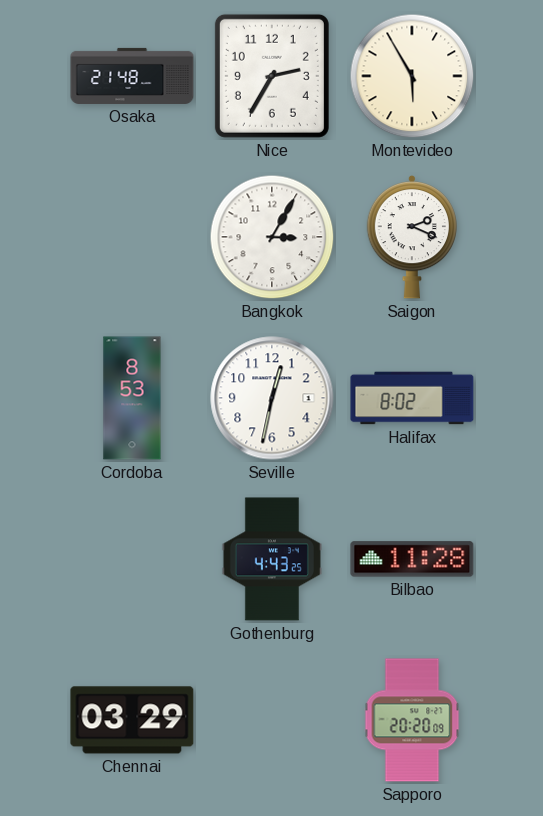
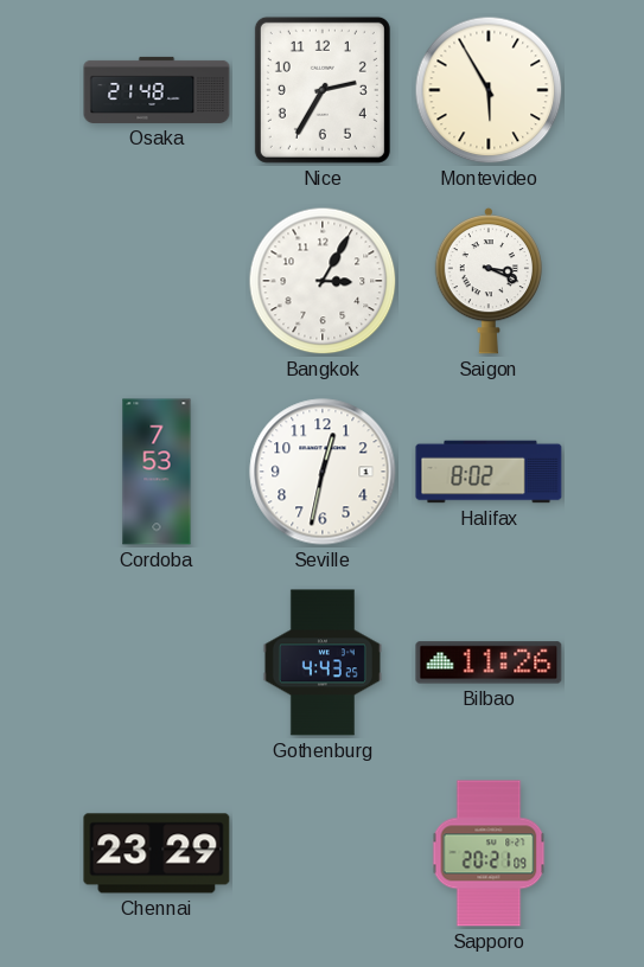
Saigon: 2:19 -> 3:19
Cordoba: 8:53 -> 7:53
Bilbao: 11:28 -> 11:26
Chennai: 03:29 -> 23:29
Sapporo: 20:20 -> 20:21
